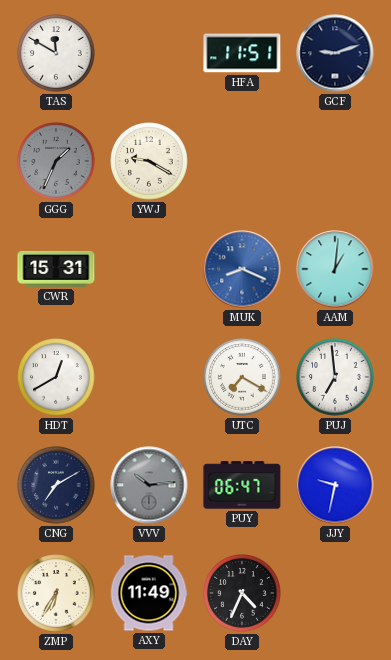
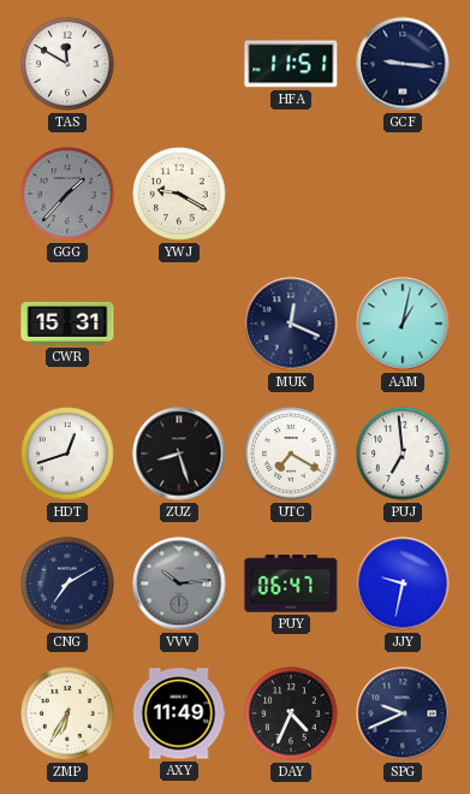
GCF: 9:12 -> 9:16
GGG: 1:34 -> 1:37
MUK: 8:19 -> 12:19
MUK dial: blue -> navy
AAM: 1:01 -> 1:02
HDT: 12:40 -> 12:42
ZUZ: none -> 8:27
SPG: none -> 9:41
